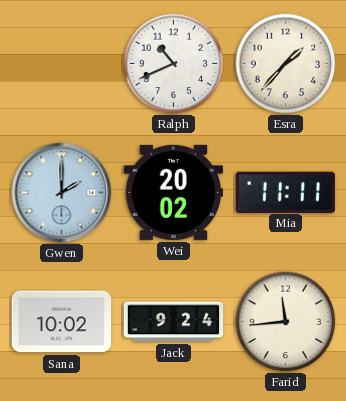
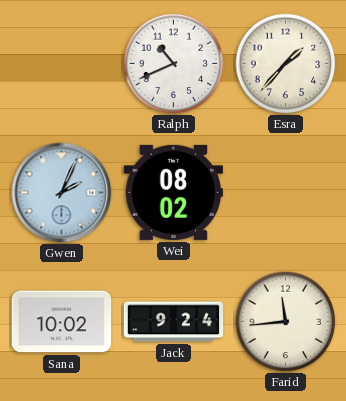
Gwen: 2:00 -> 2:04
Wei: 20:02 -> 08:02
Mia: 11:11 -> none
